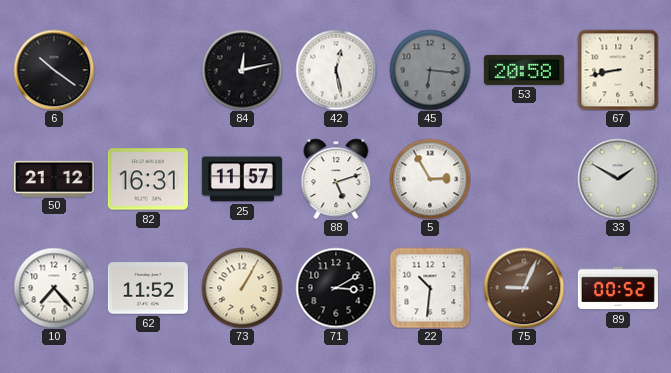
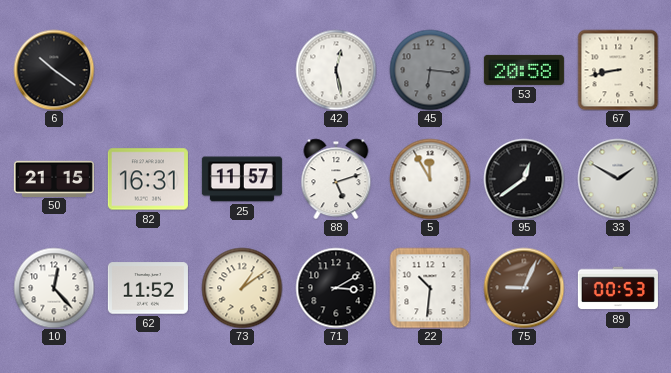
84: 12:13 -> none
50: 21:12 -> 21:15
5: 2:55 -> 11:55
95: none -> 12:39
10: 7:23 -> 12:23
73: 1:05 -> 1:09
89: 00:52 -> 00:53
